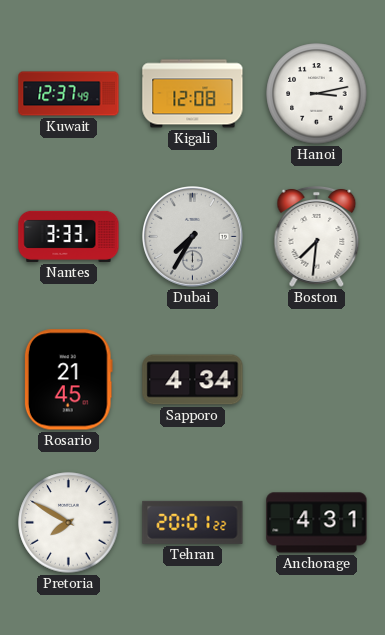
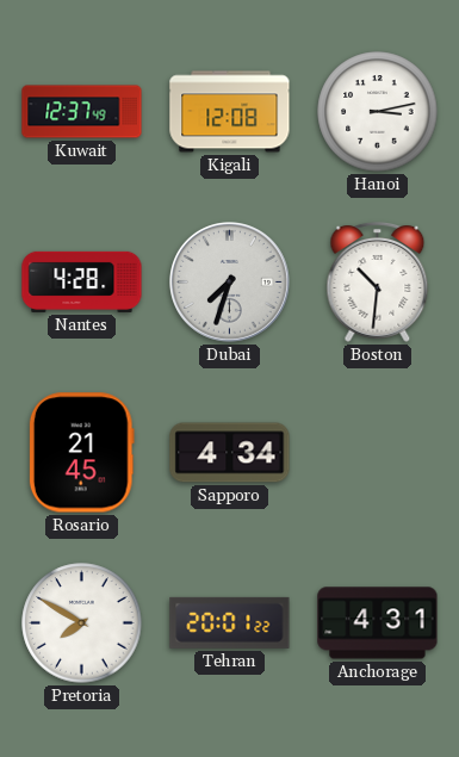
Nantes: 3:33 -> 4:28
Dubai: 7:35 -> 7:33
Boston: 7:31 -> 10:31
